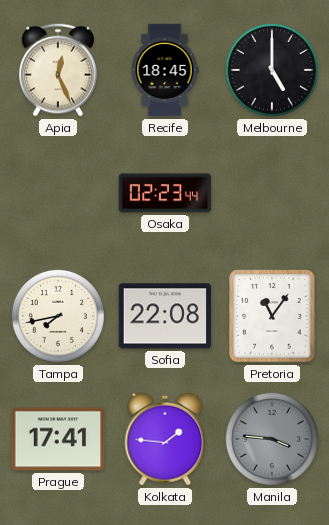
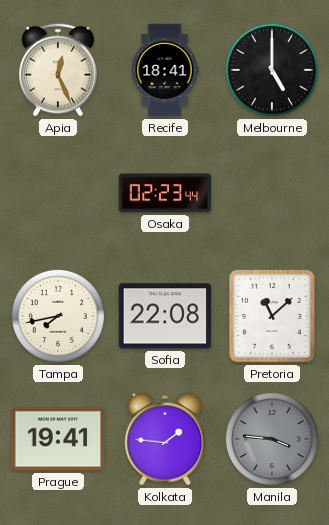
Recife: 18:45 -> 18:41
Pretoria: 11:06 -> 11:08
Prague: 17:41 -> 19:41
